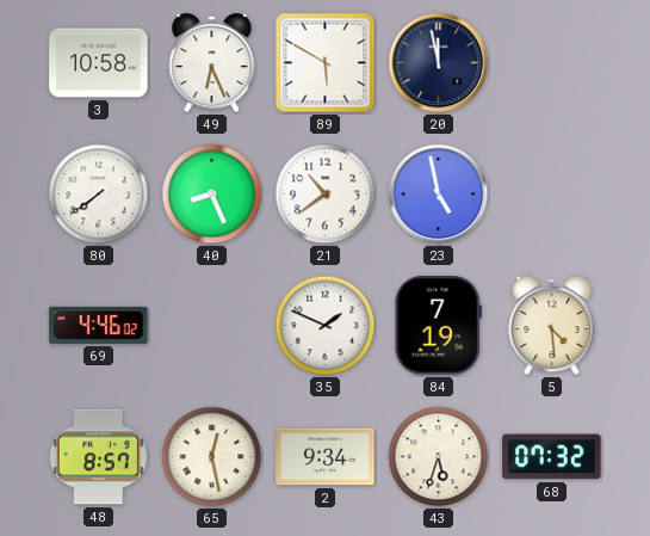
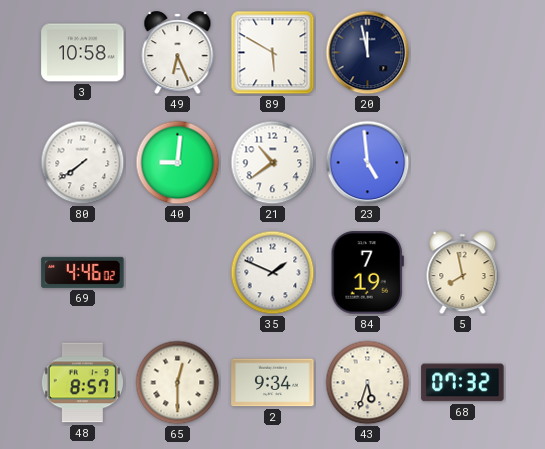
40: 8:26 -> 9:01
23: 4:58 -> 4:59
5: 4:29 -> 7:58
65: 12:28 -> 12:30
